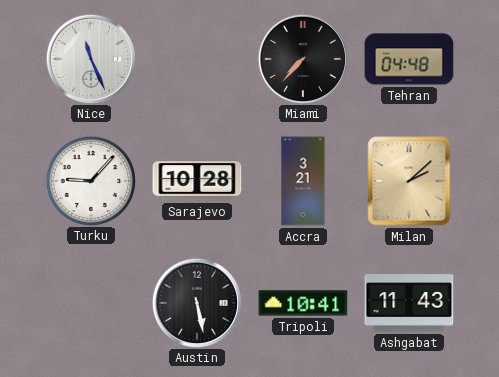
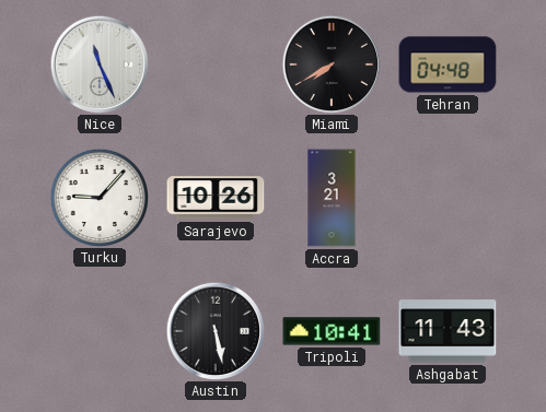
Miami: 7:37 -> 7:40
Sarajevo: 10:28 -> 10:26
Milan: 2:08 -> none
